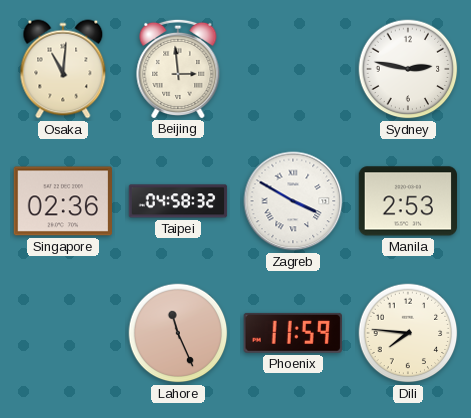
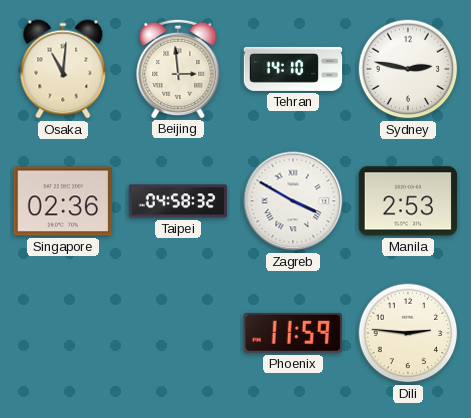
Tehran: none -> 14:10
Lahore: 11:26 -> none
Dili: 7:46 -> 2:46
